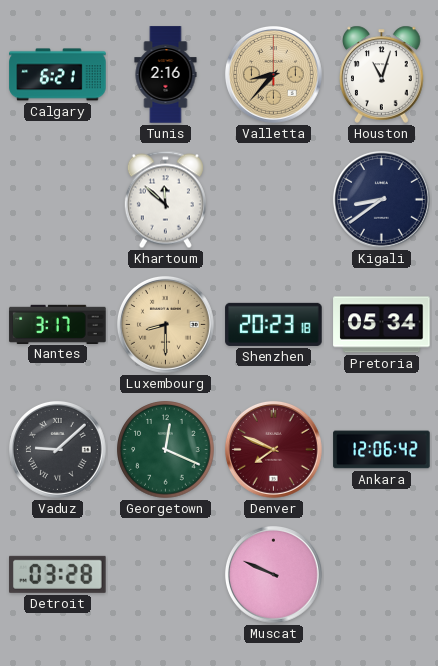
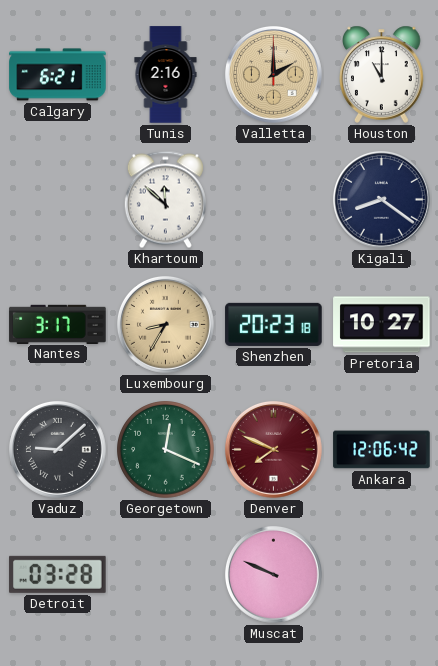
Valletta: 8:37 -> 2:00
Houston: 11:03 -> 11:00
Kigali: 8:39 -> 8:21
Luxembourg: 8:30 -> 8:35
Pretoria: 05:34 -> 10:27
